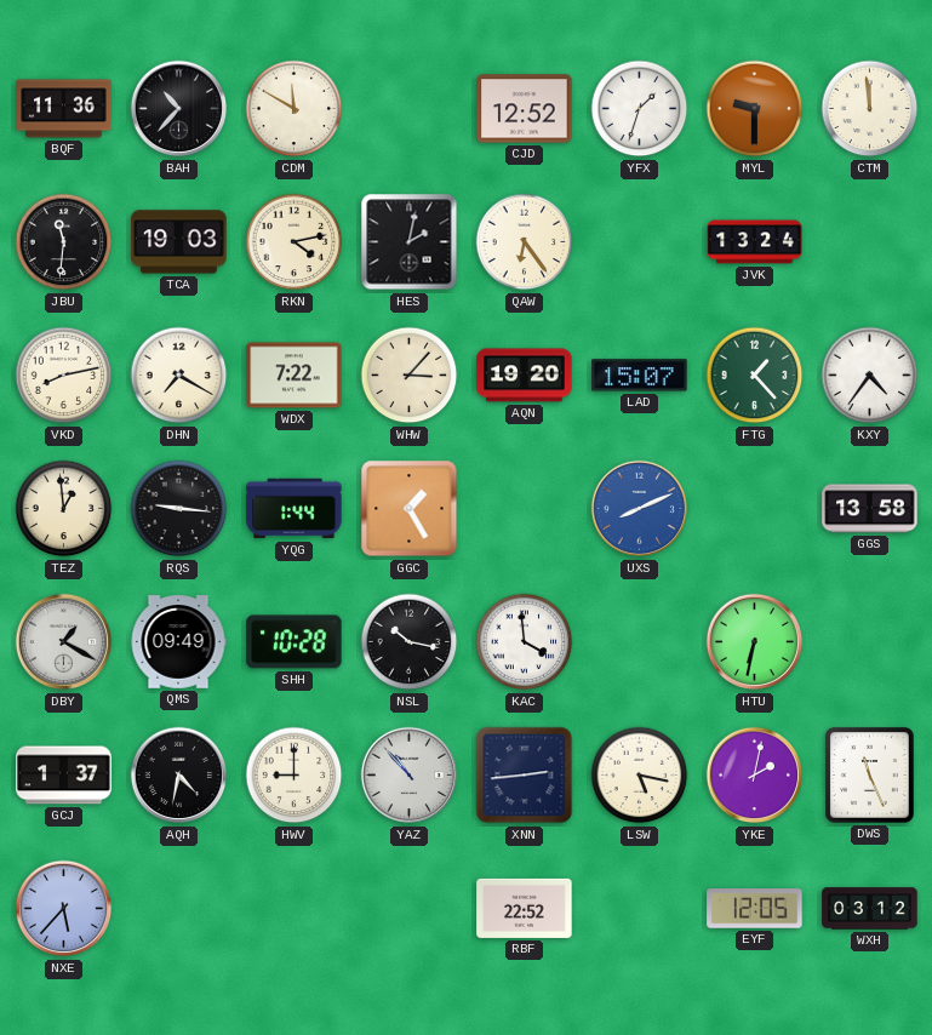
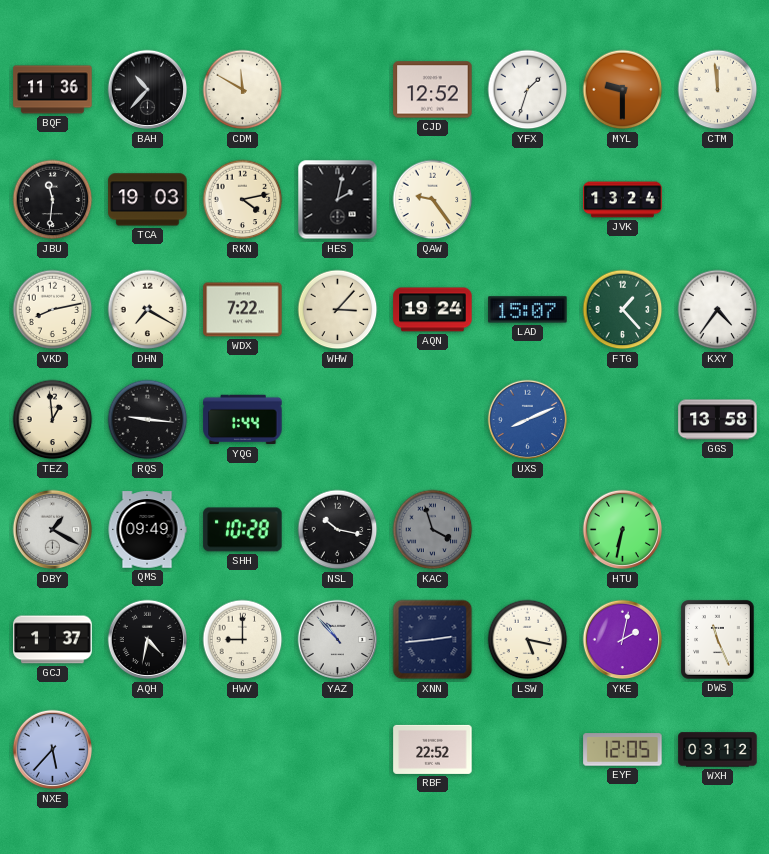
QAW: 6:24 -> 9:24
AQN: 19:20 -> 19:24
GGC: 1:25 -> none
KAC: 3:59 -> 3:57
KAC dial: white -> grey
